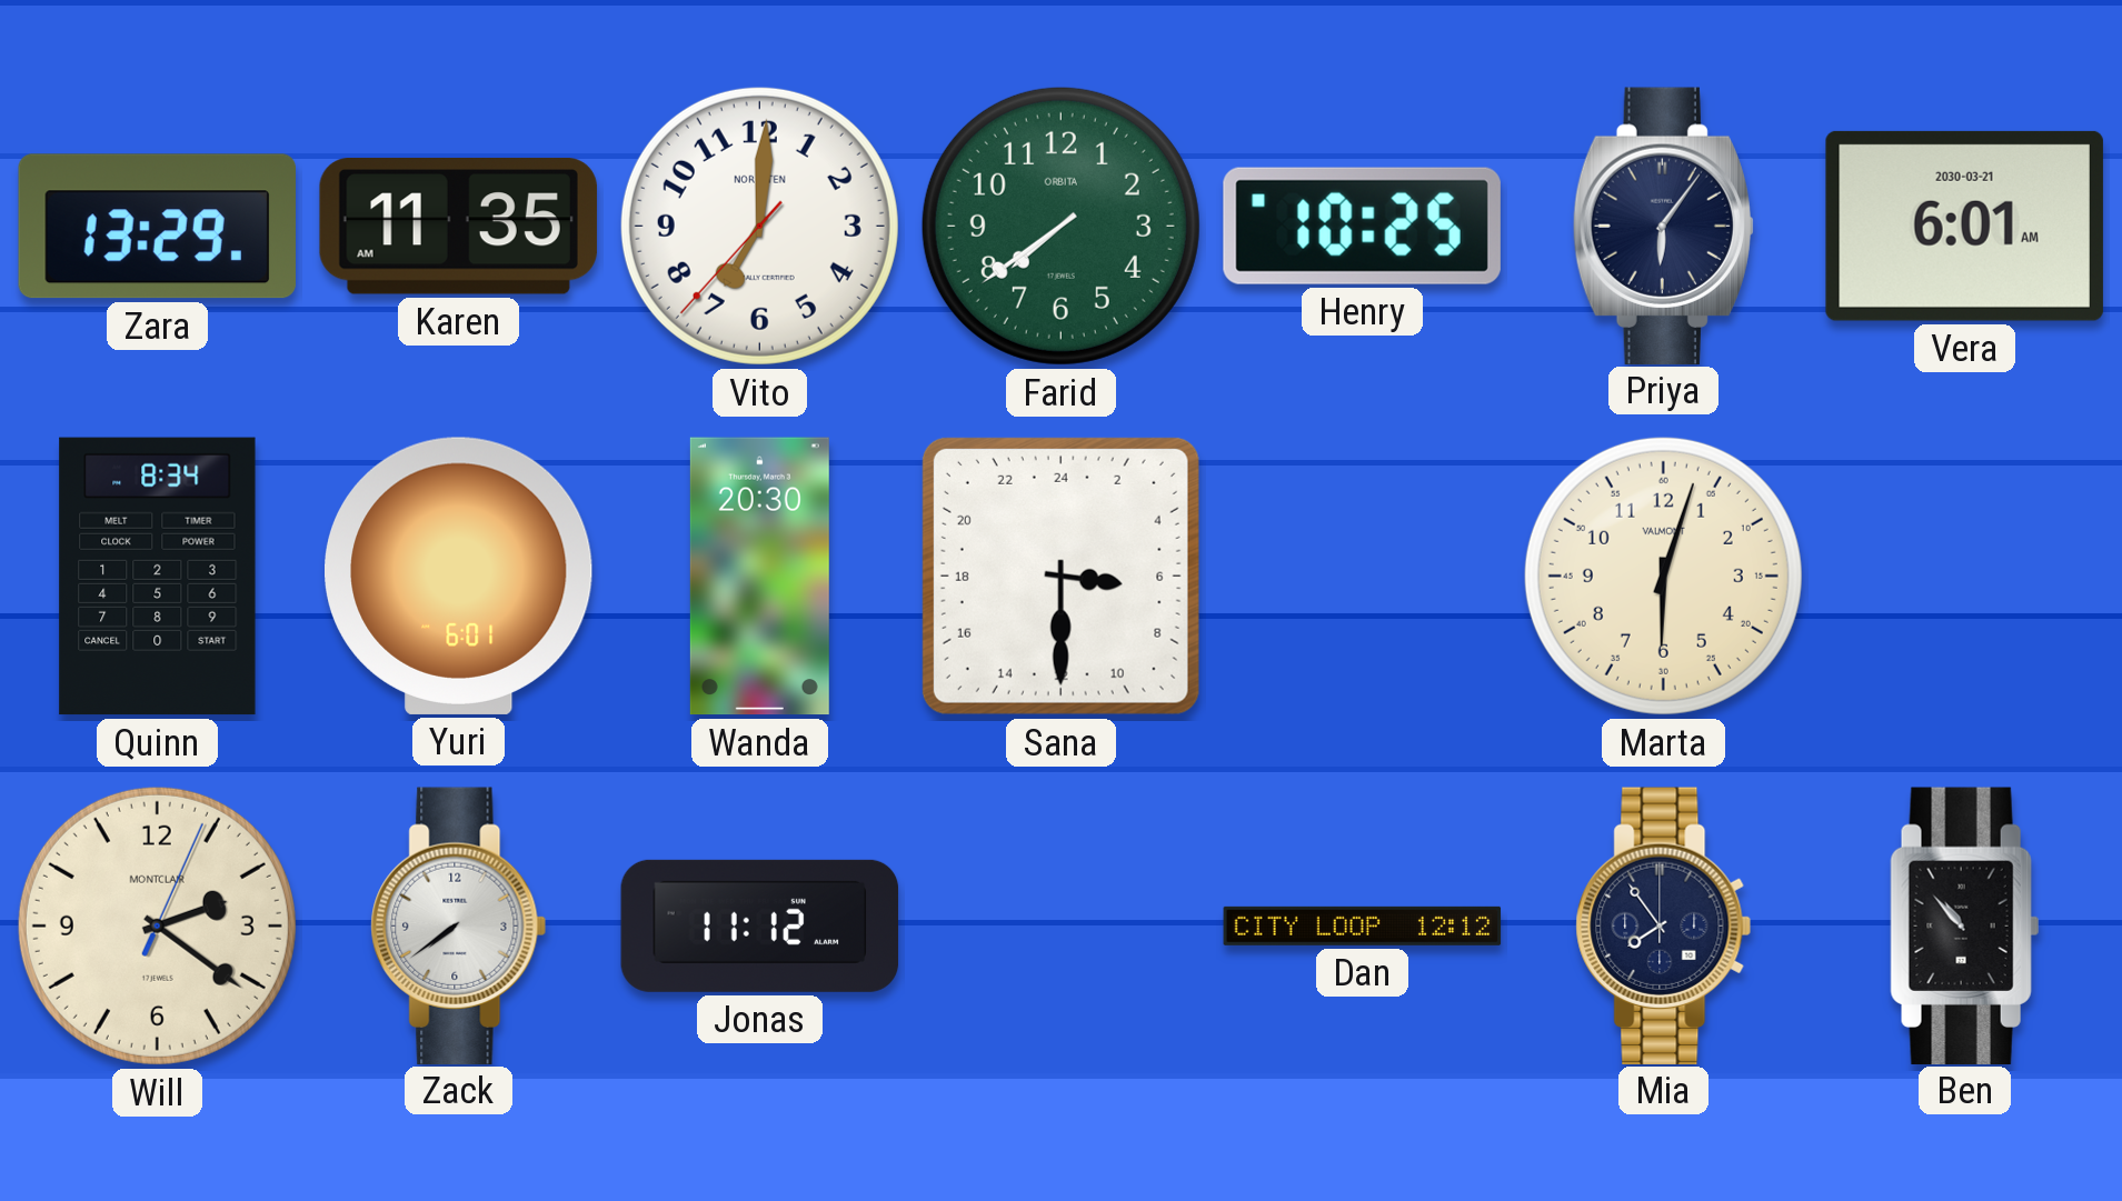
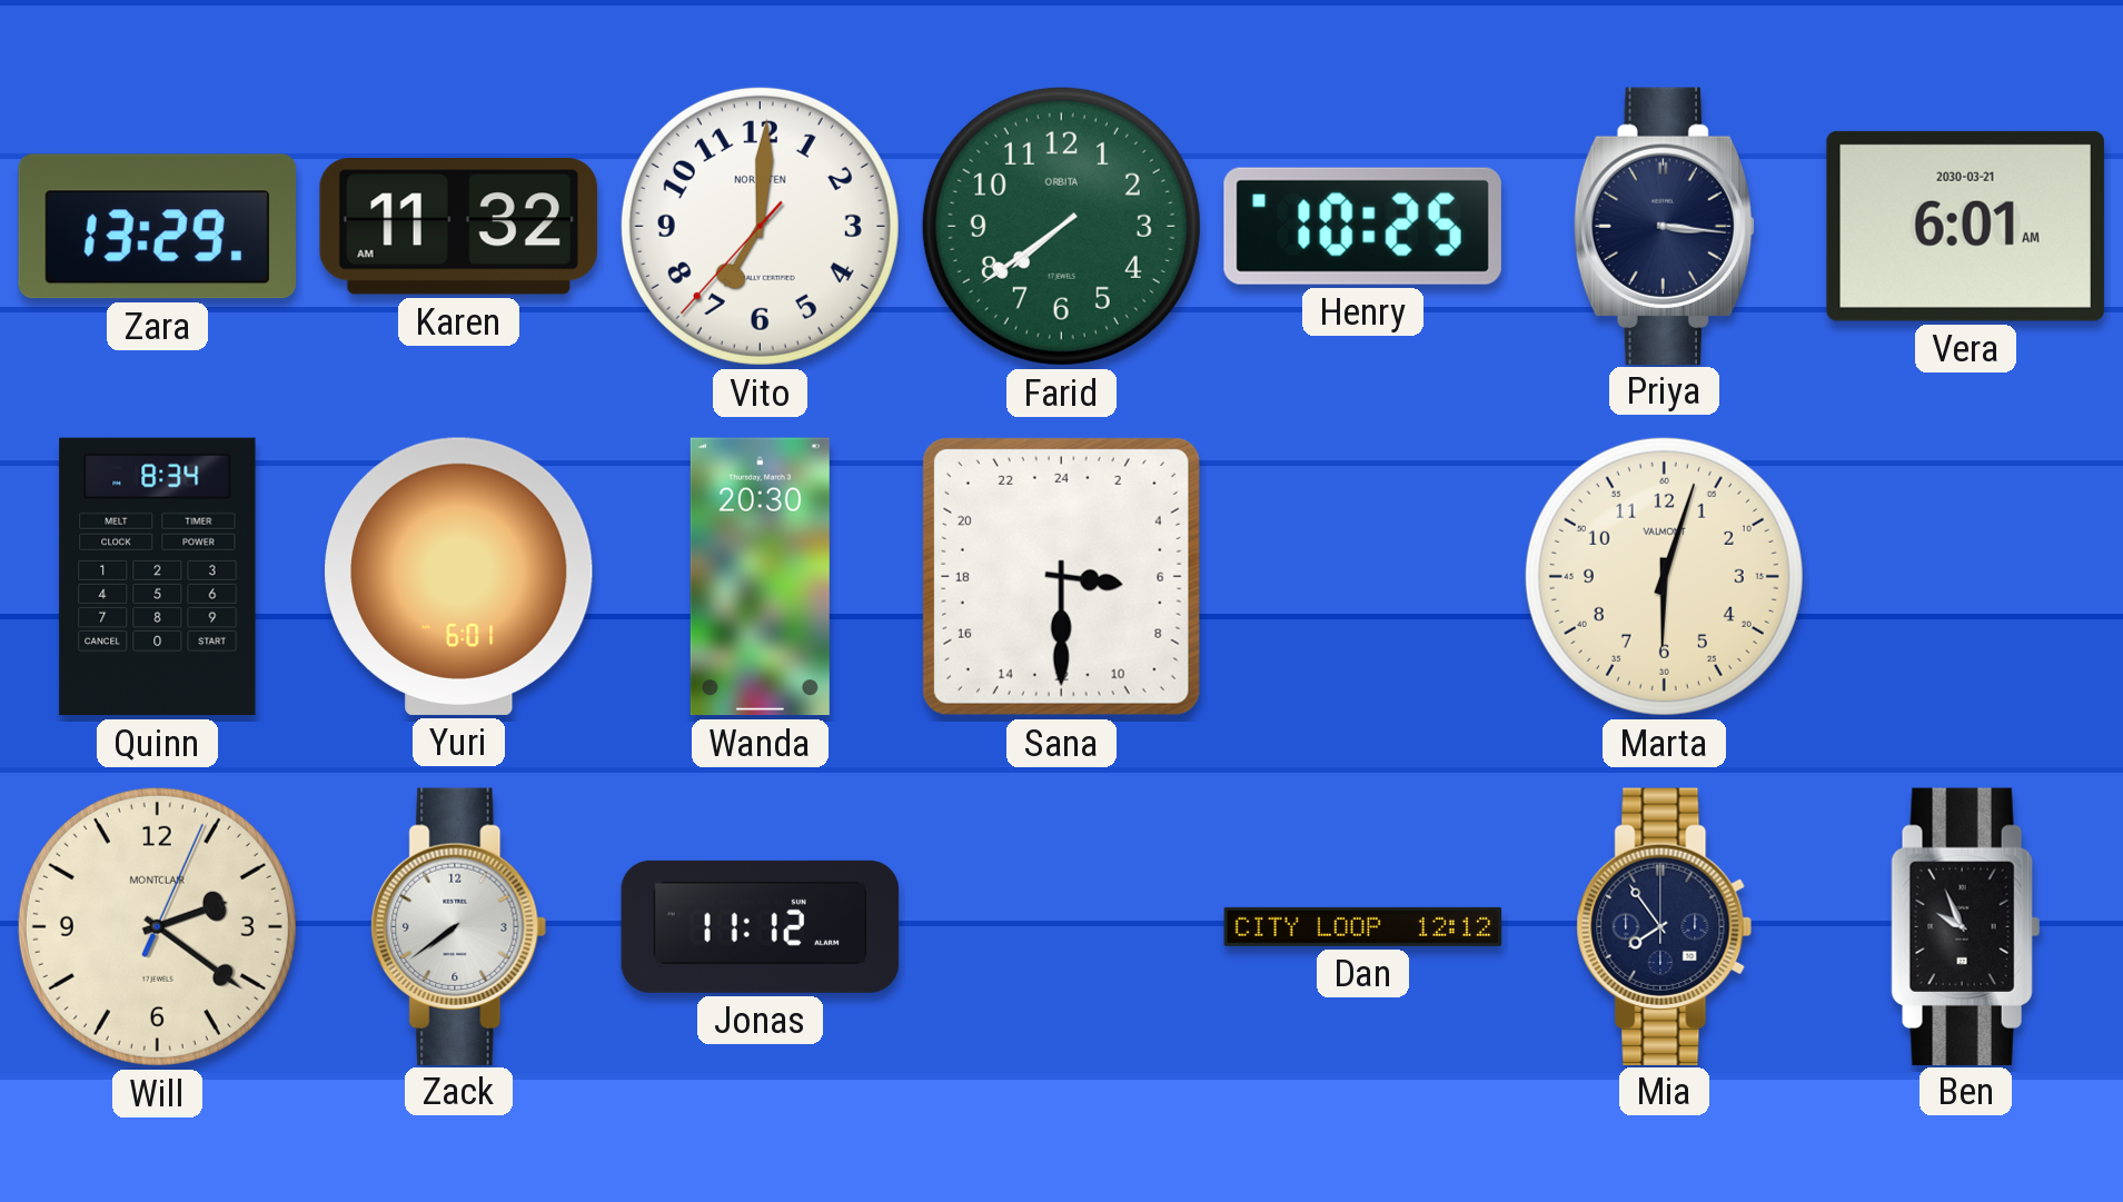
Karen: 11:35 -> 11:32
Priya: 6:06 -> 3:16
Ben: 10:53 -> 9:56
